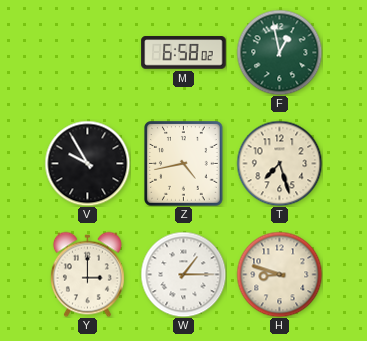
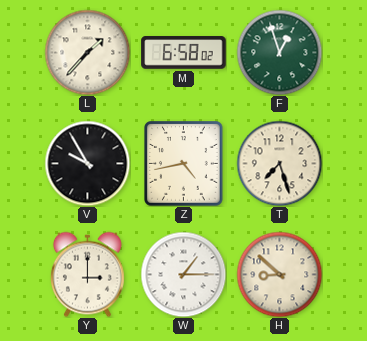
L: none -> 1:37
F: 12:58 -> 12:57
H: 8:48 -> 8:52
